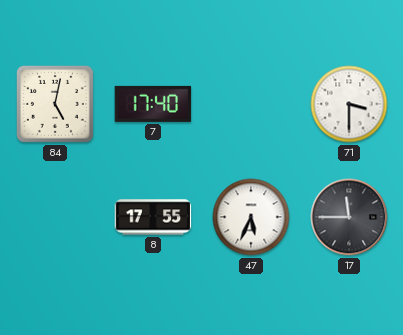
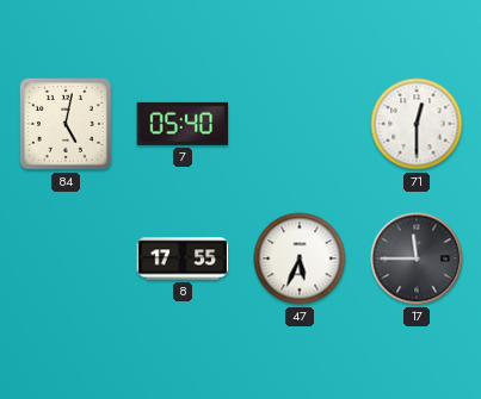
7: 17:40 -> 05:40
71: 3:30 -> 12:30
